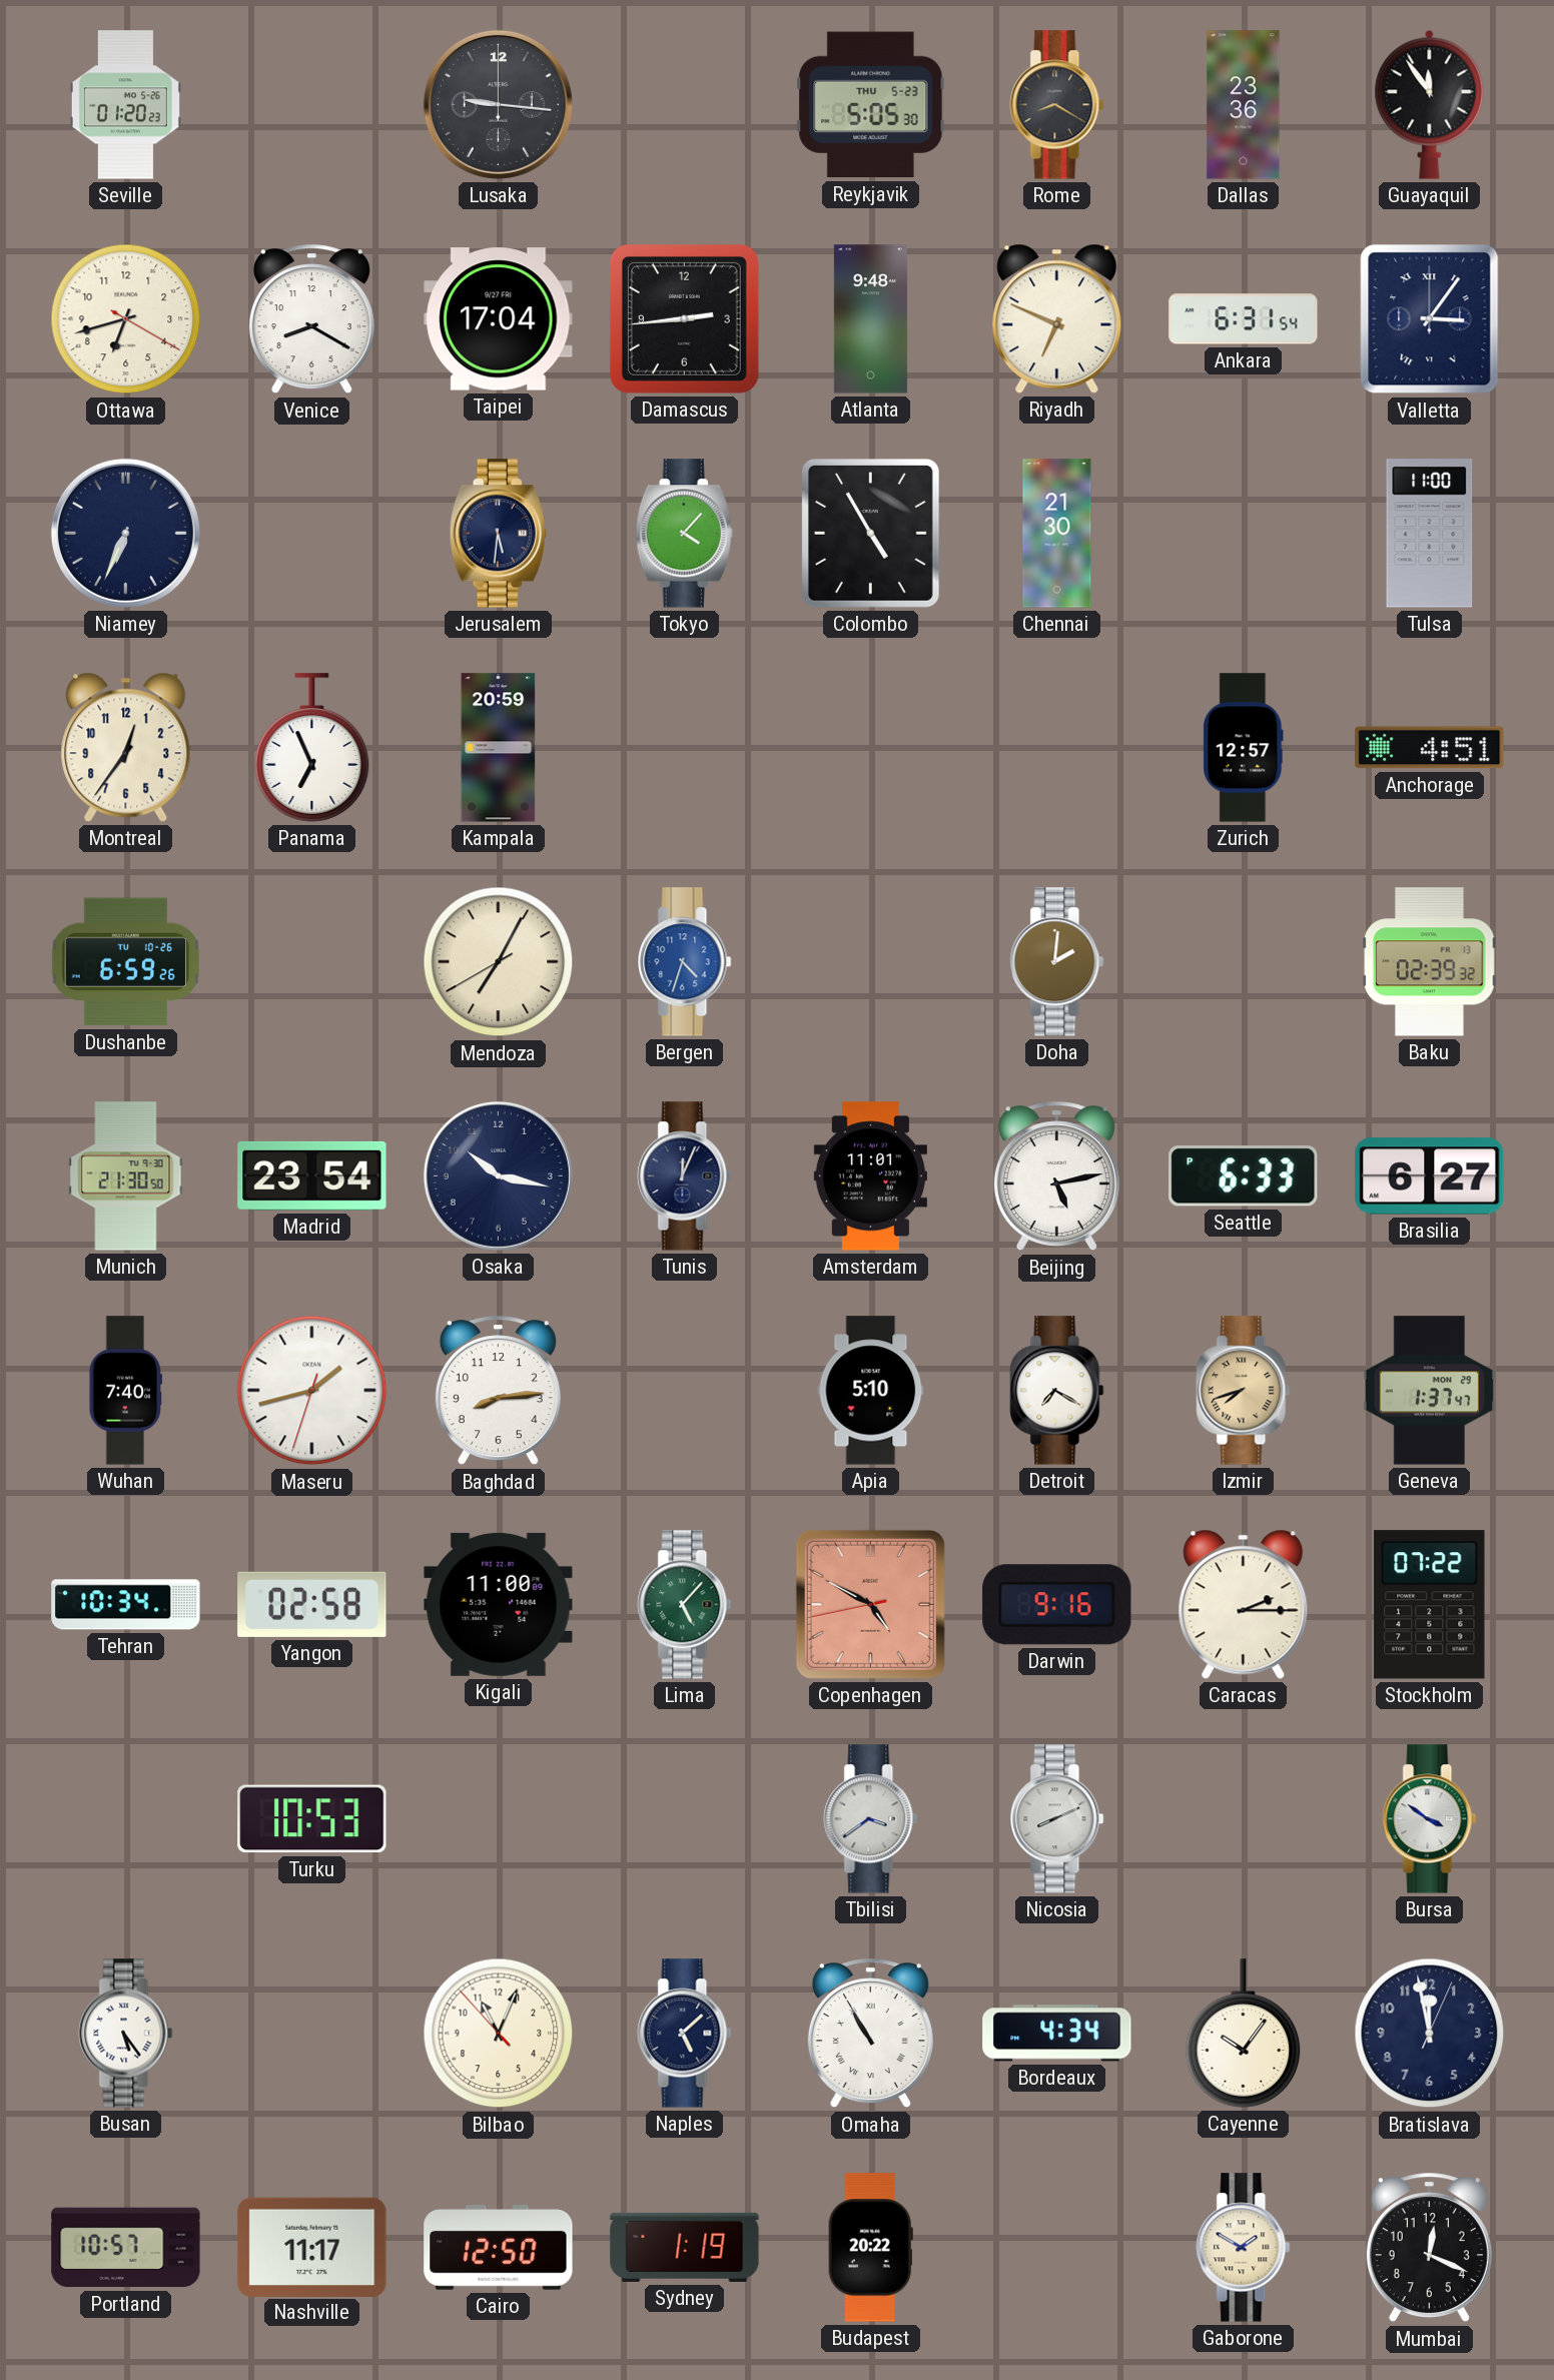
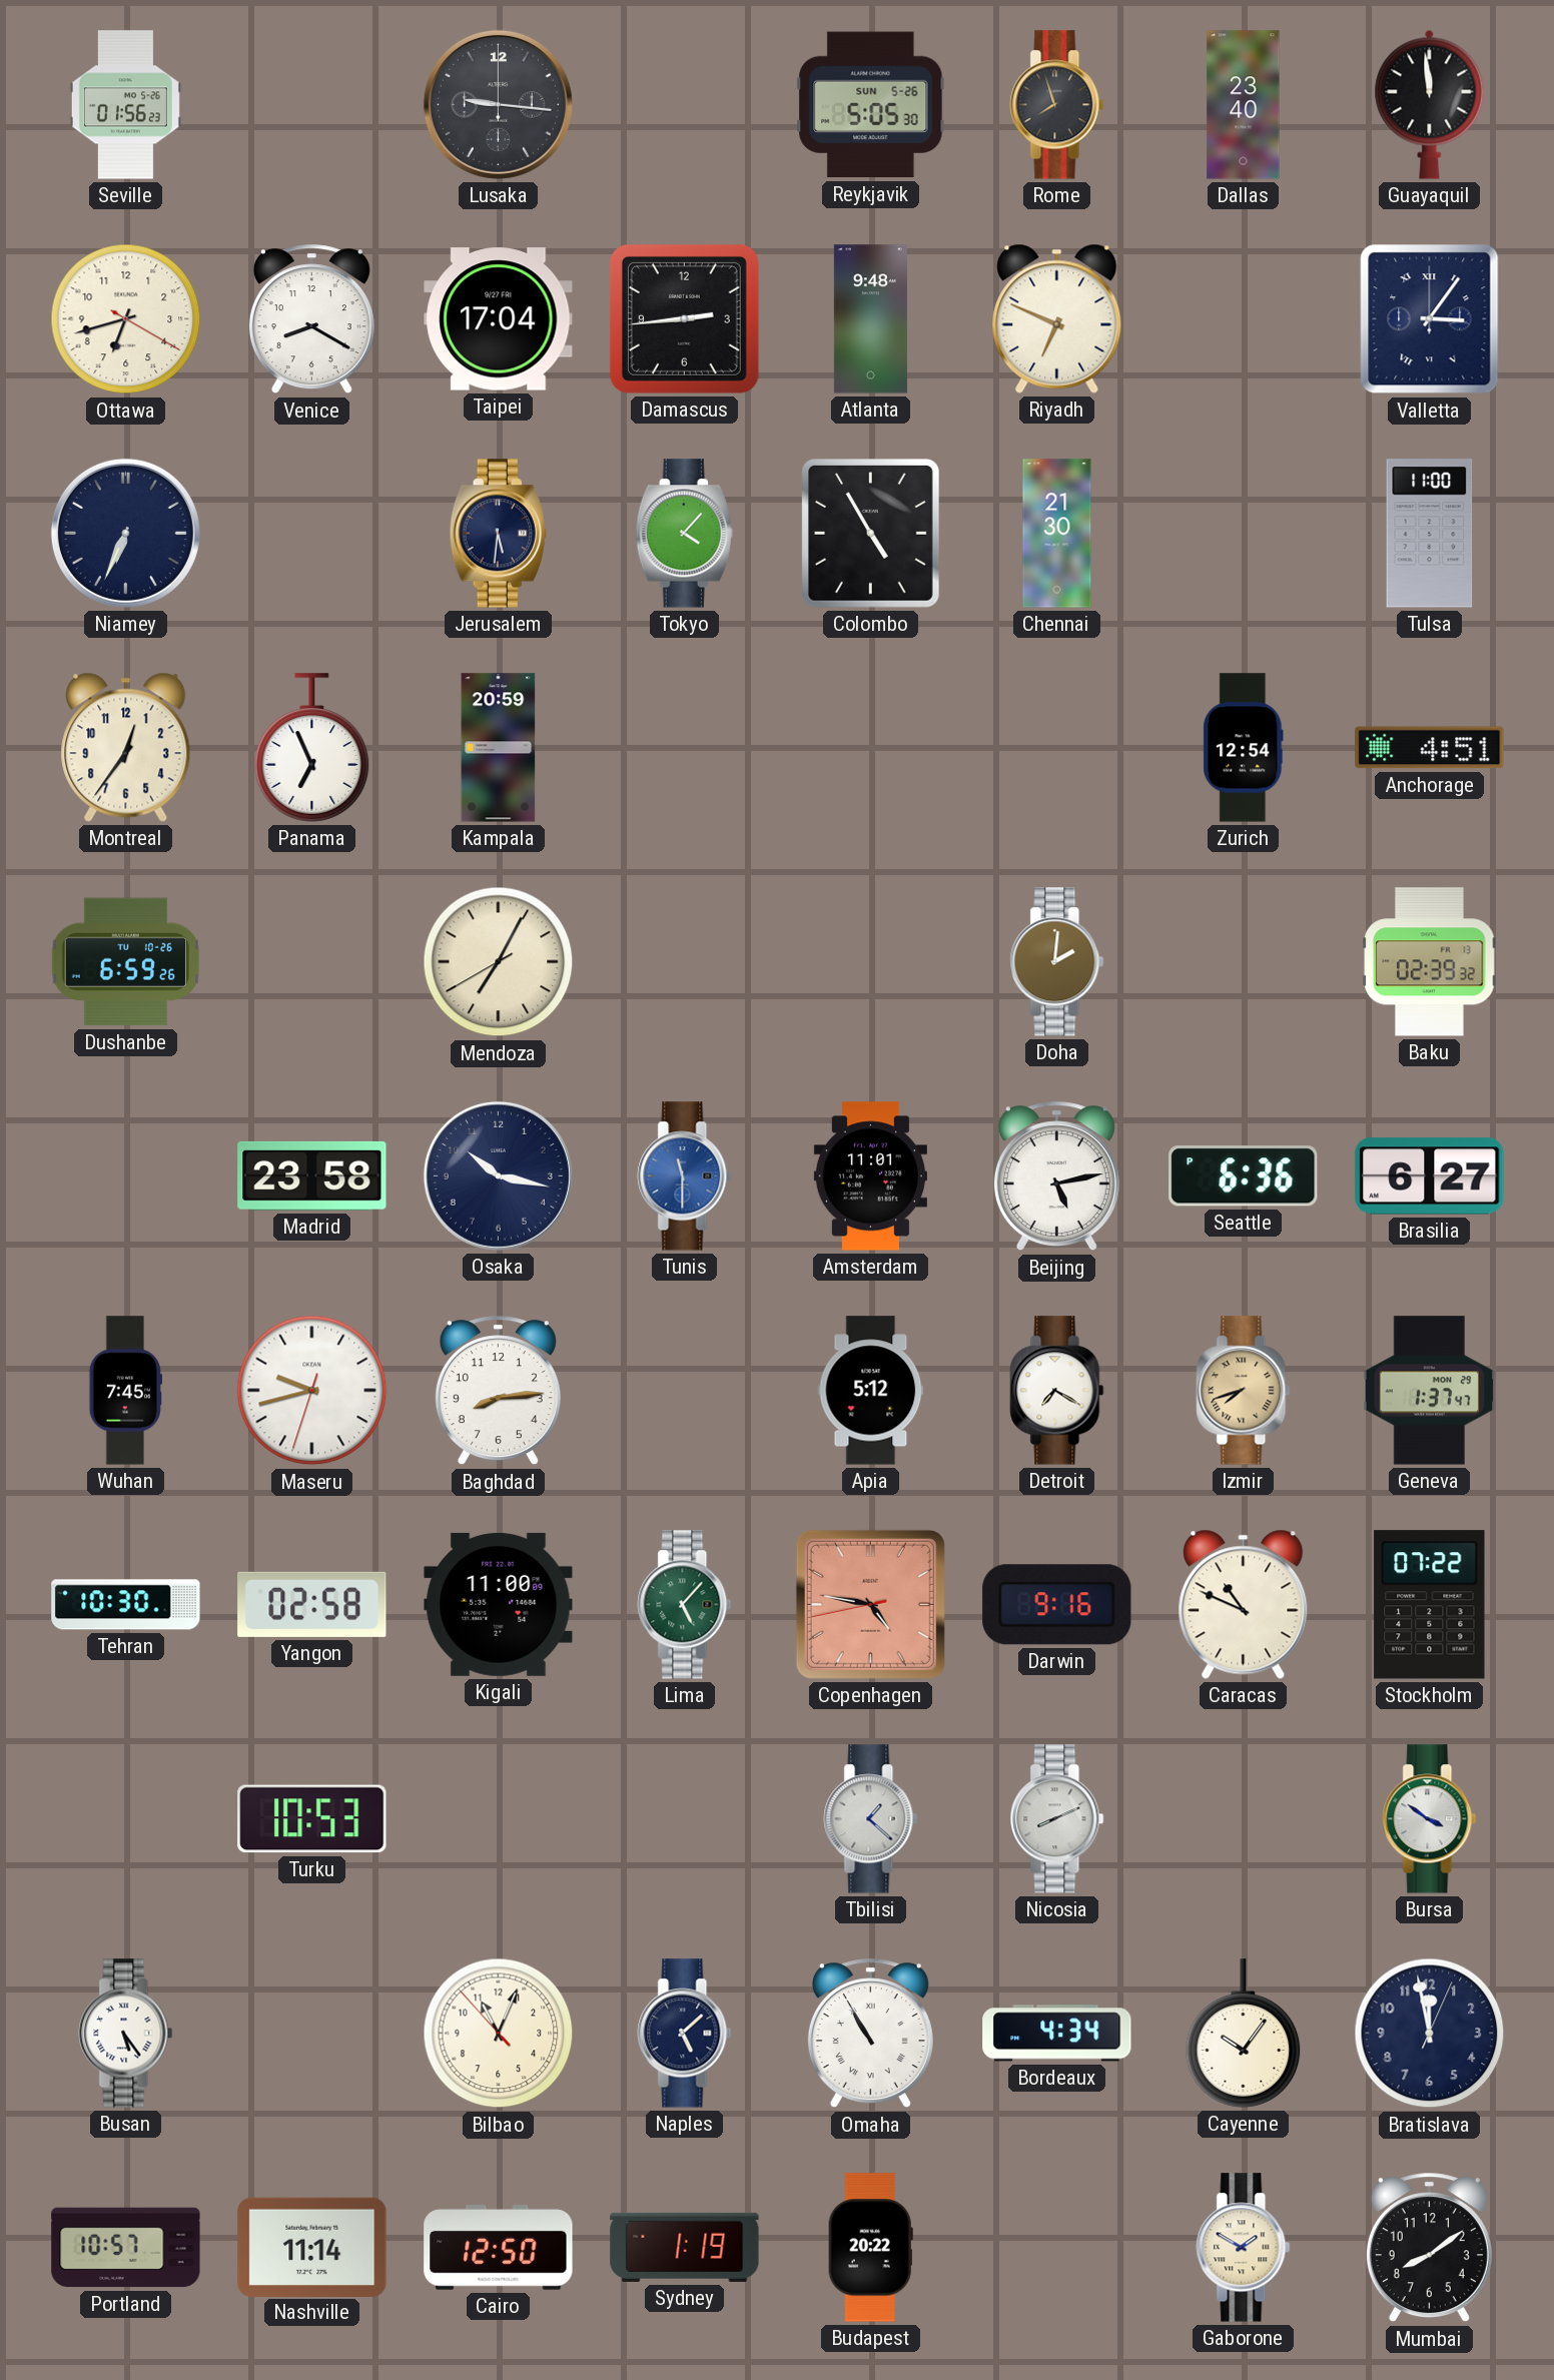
Seville: 01:20 -> 01:56
Reykjavik date: THU 5-23 -> SUN 5-26
Rome: 8:20 -> 7:57
Dallas: 23:36 -> 23:40
Guayaquil: 11:54 -> 11:59
Ankara: 6:31 -> none
Zurich: 12:57 -> 12:54
Bergen: 4:33 -> none
Munich: 21:30 -> none
Madrid: 23:54 -> 23:58
Tunis: 12:04 -> 11:30
Tunis dial: navy -> blue
Seattle: 6:33 -> 6:36
Wuhan: 7:40 -> 7:45
Maseru: 1:42 -> 9:42
Apia: 5:10 -> 5:12
Tehran: 10:34 -> 10:30
Copenhagen: 4:49 -> 4:46
Caracas: 2:15 -> 10:49
Tbilisi: 3:39 -> 1:22
Nashville: 11:17 -> 11:14
Mumbai: 12:19 -> 8:09
